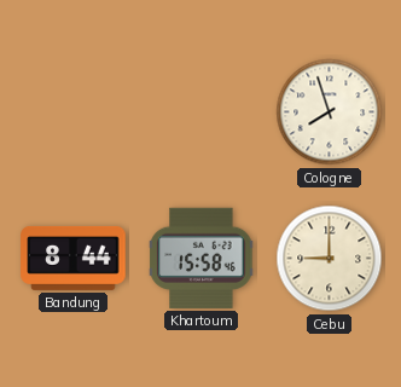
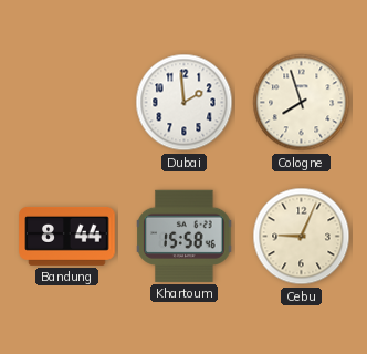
Dubai: none -> 1:59
Cebu: 9:00 -> 9:04
